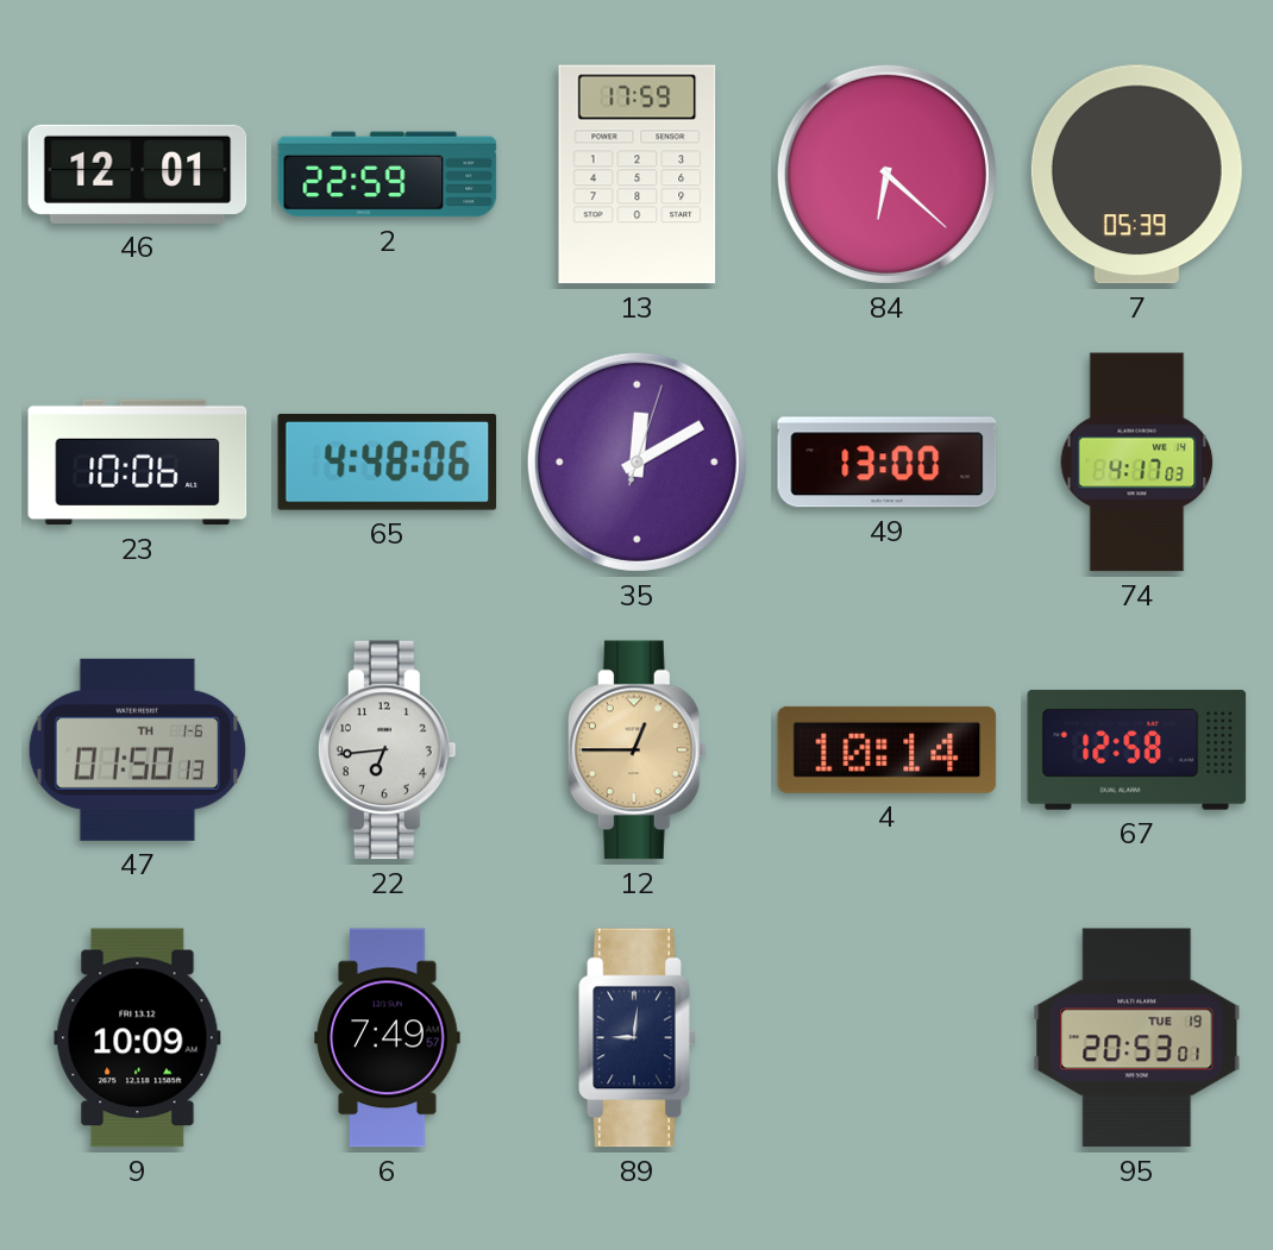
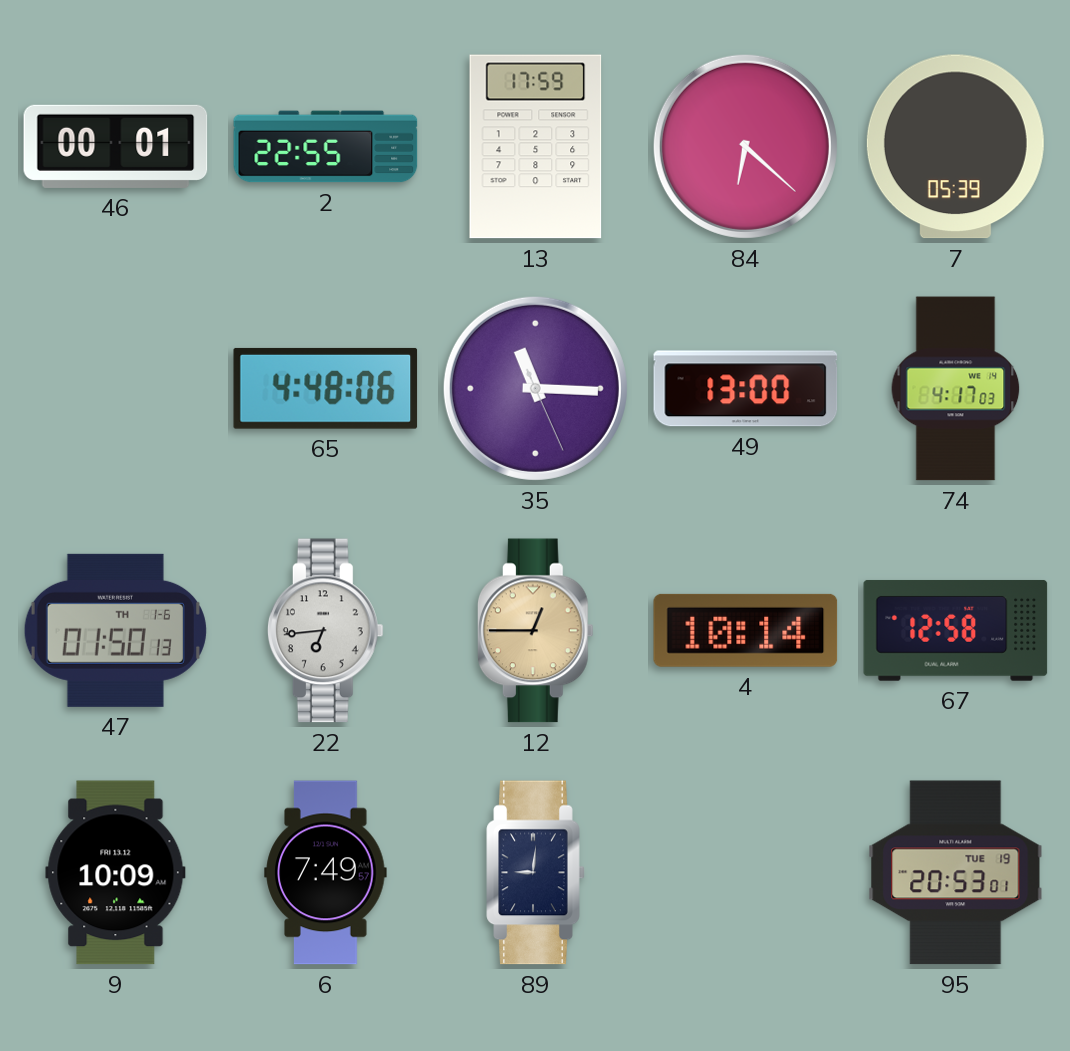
46: 12:01 -> 00:01
2: 22:59 -> 22:55
23: 10:06 -> none
35: 12:10 -> 11:15
